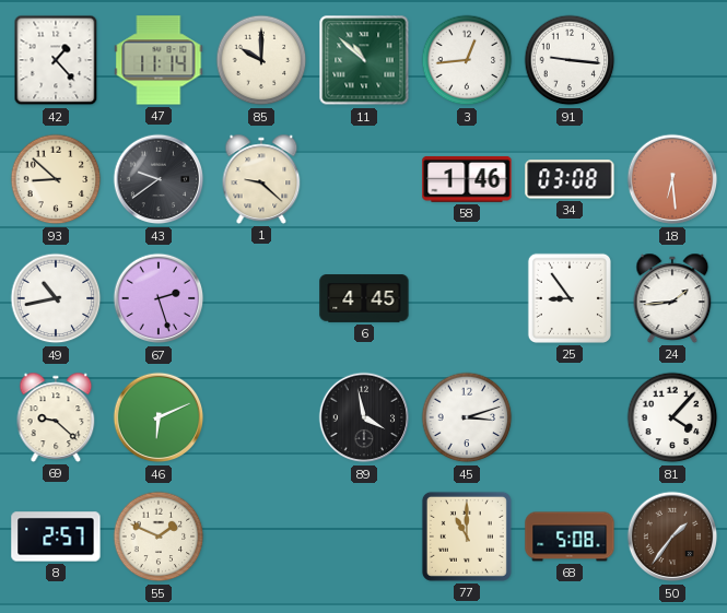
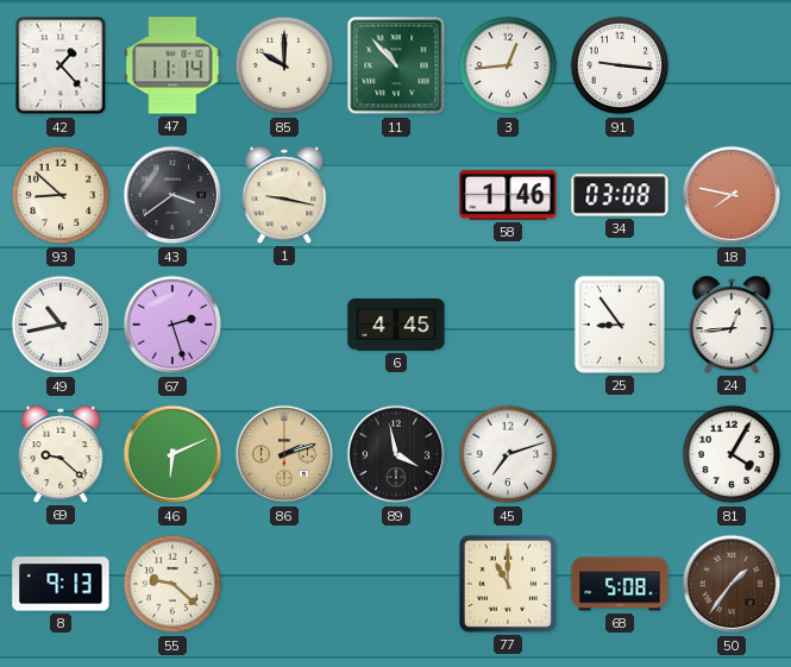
11: 10:52 -> 10:53
43: 9:39 -> 3:39
1: 9:22 -> 9:17
18: 6:29 -> 7:47
24: 1:44 -> 12:44
86: none -> 2:12
45: 3:12 -> 7:12
81: 4:07 -> 4:05
8: 2:57 -> 9:13
55: 1:49 -> 9:22
